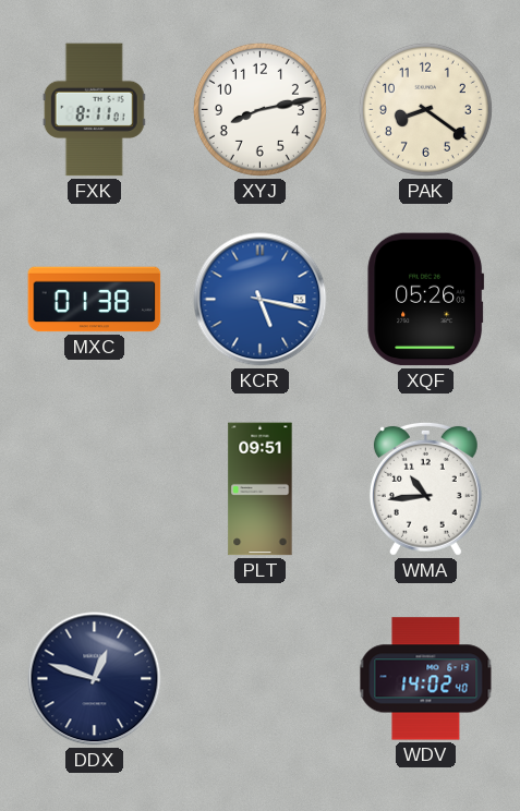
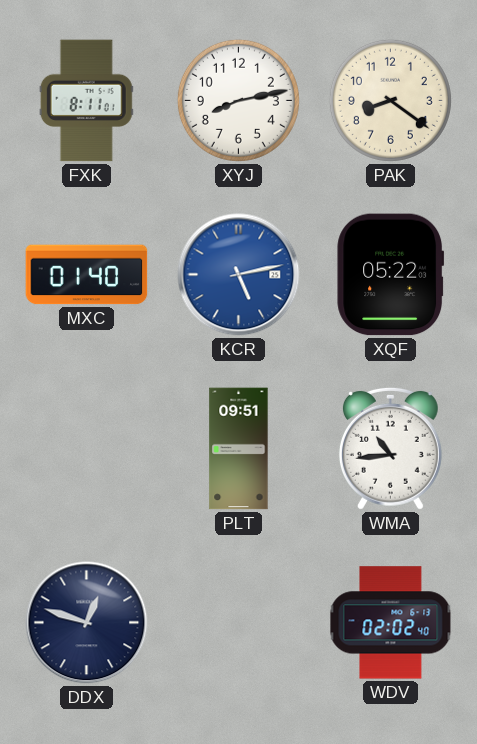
MXC: 01:38 -> 01:40
KCR: 5:17 -> 5:13
XQF: 05:26 -> 05:22
WDV: 14:02 -> 02:02
